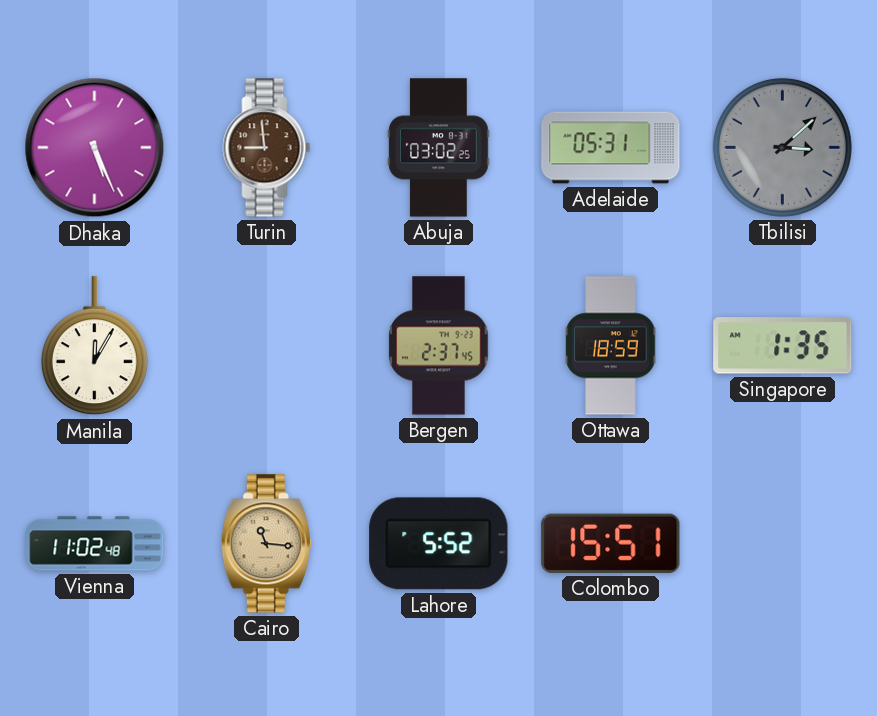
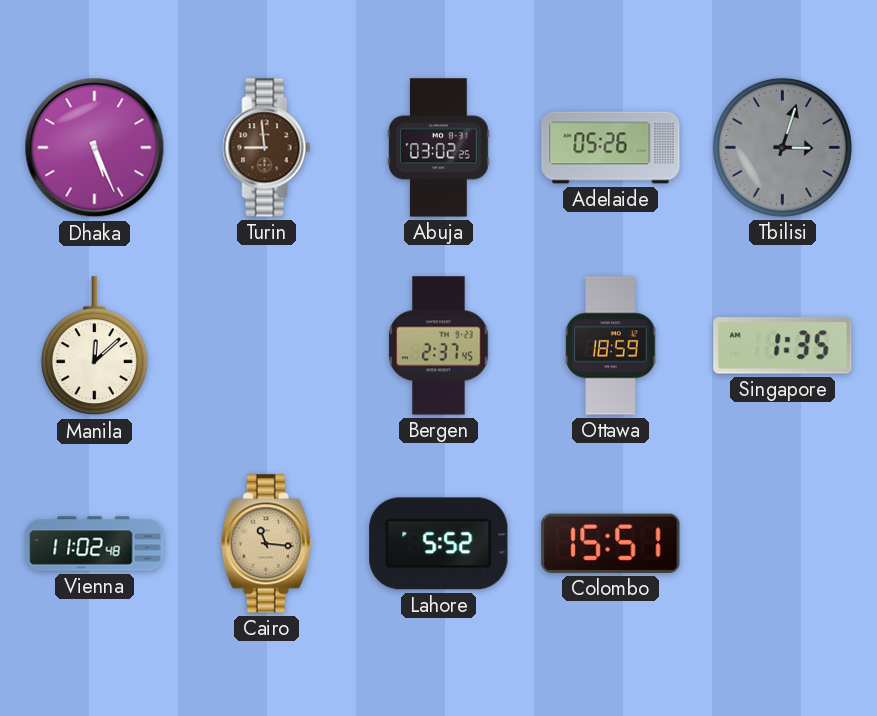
Adelaide: 05:31 -> 05:26
Tbilisi: 3:08 -> 3:03
Manila: 12:05 -> 12:08
